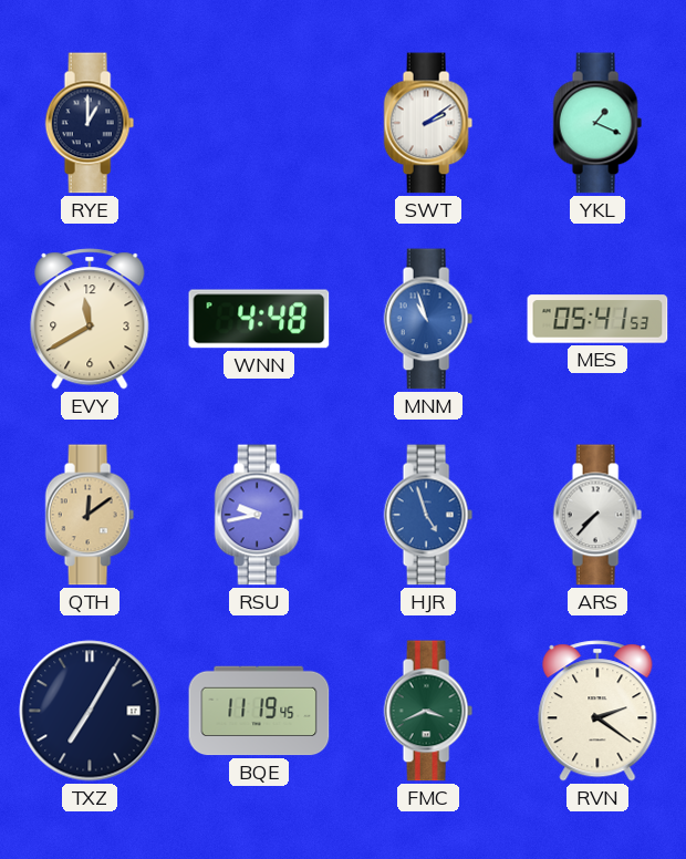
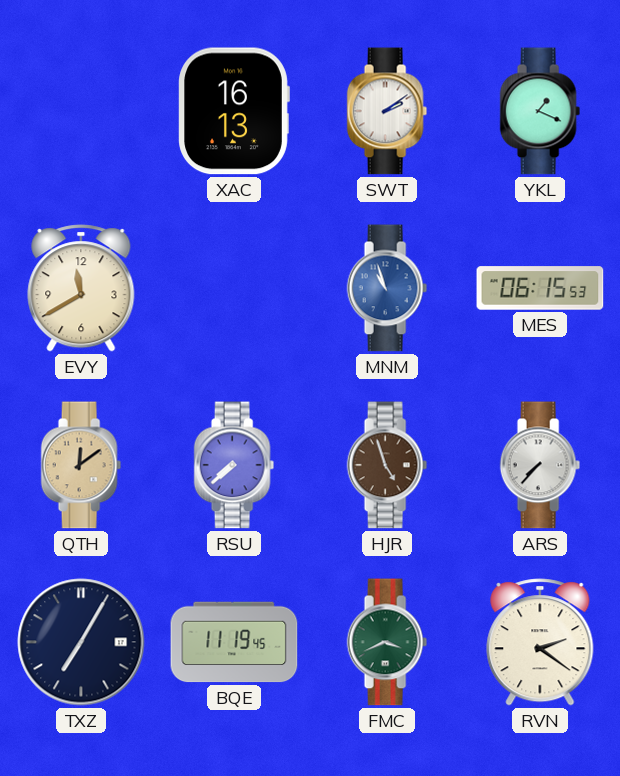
RYE: 1:00 -> none
XAC: none -> 16:13
WNN: 4:48 -> none
MES: 05:41 -> 06:15
RSU: 9:43 -> 7:38
HJR dial: blue -> brown
